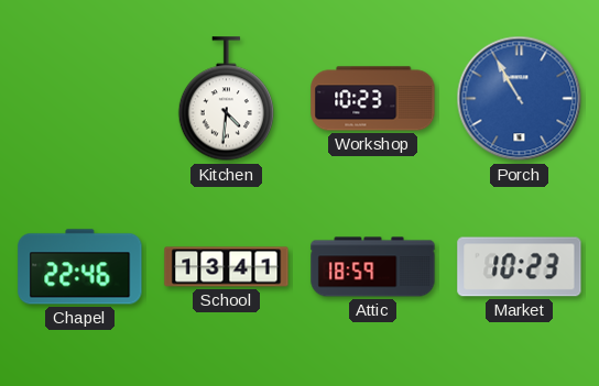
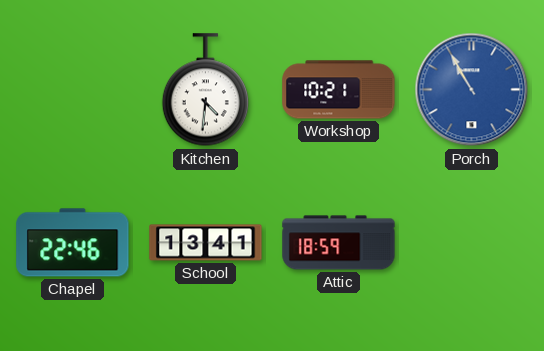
Workshop: 10:23 -> 10:21
Market: 10:23 -> none
